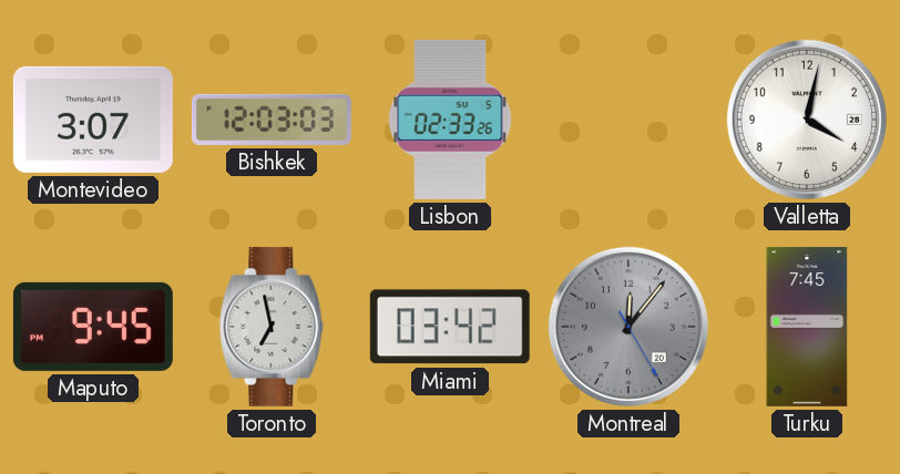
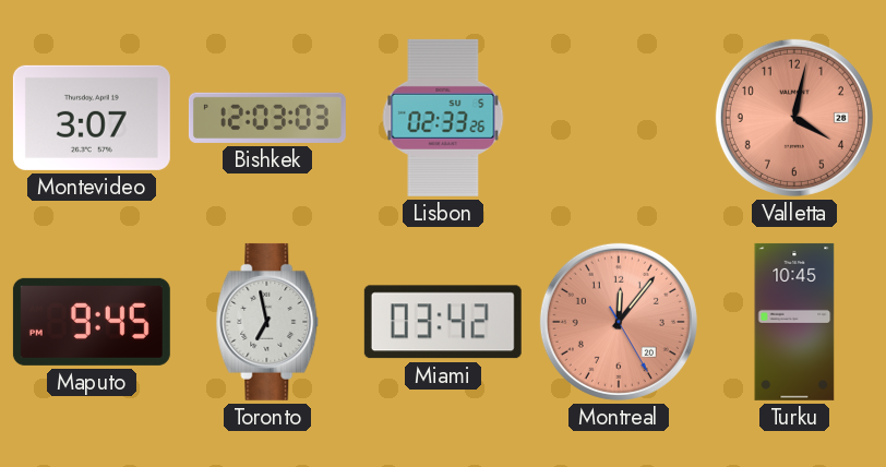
Valletta dial: white -> salmon
Montreal dial: grey -> salmon
Turku: 7:45 -> 10:45
